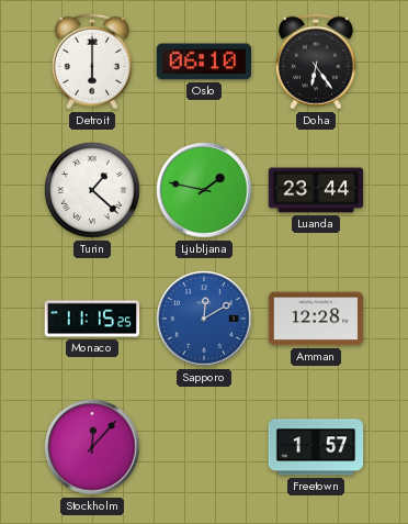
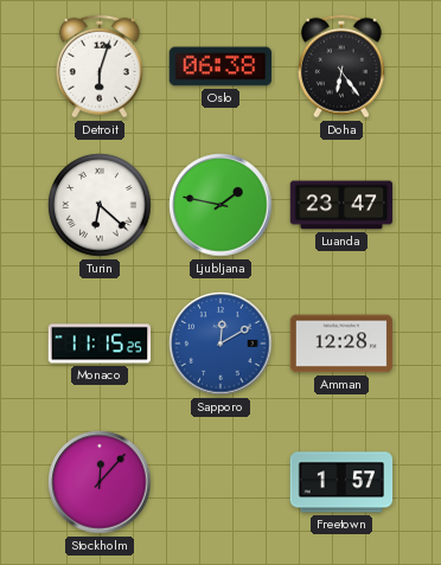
Detroit: 6:00 -> 6:03
Oslo: 06:10 -> 06:38
Turin: 1:22 -> 6:22
Luanda: 23:44 -> 23:47
